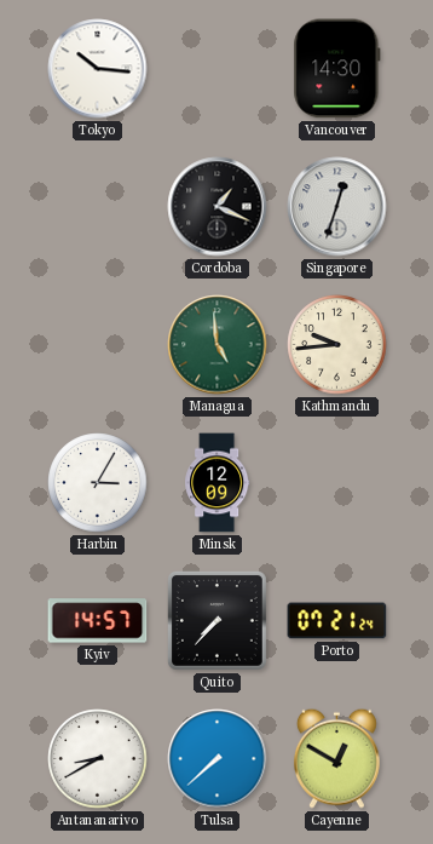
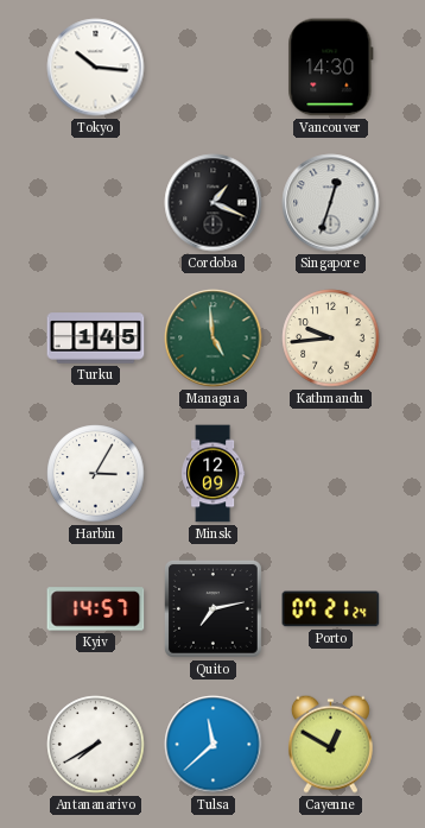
Turku: none -> 1:45
Quito: 7:37 -> 7:13
Antananarivo: 8:40 -> 7:40
Tulsa: 7:38 -> 11:38
